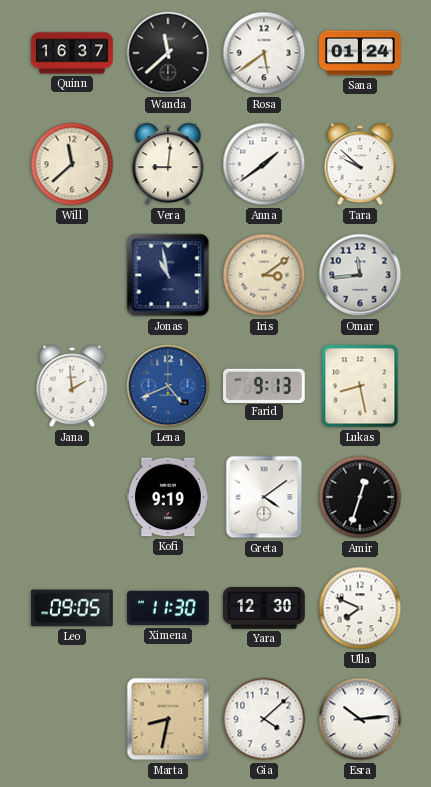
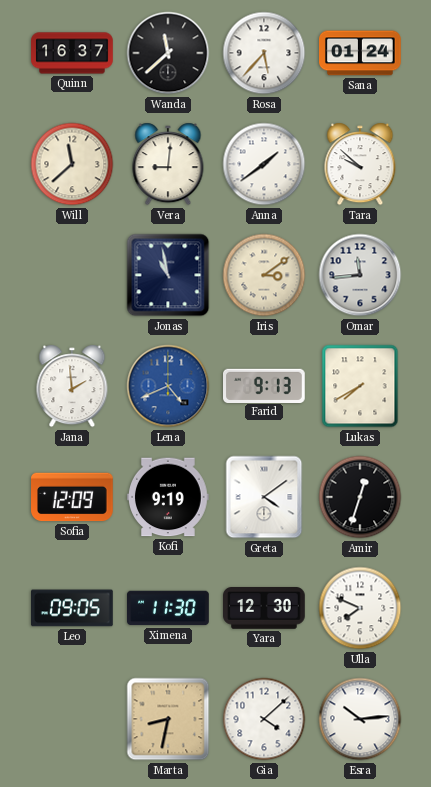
Rosa: 5:39 -> 5:37
Lukas: 8:28 -> 7:40
Sofia: none -> 12:09
